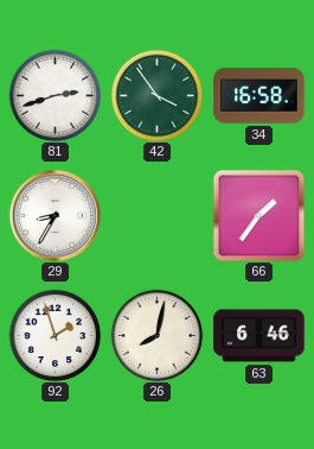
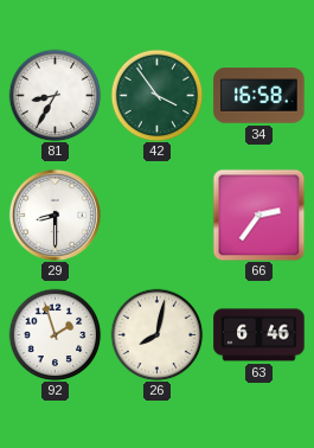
81: 2:42 -> 8:35
29: 8:35 -> 8:30
66: 1:36 -> 2:36
